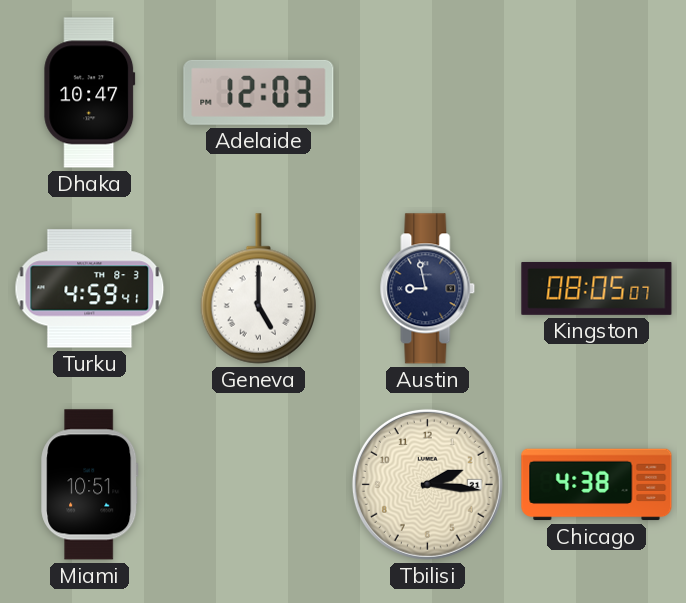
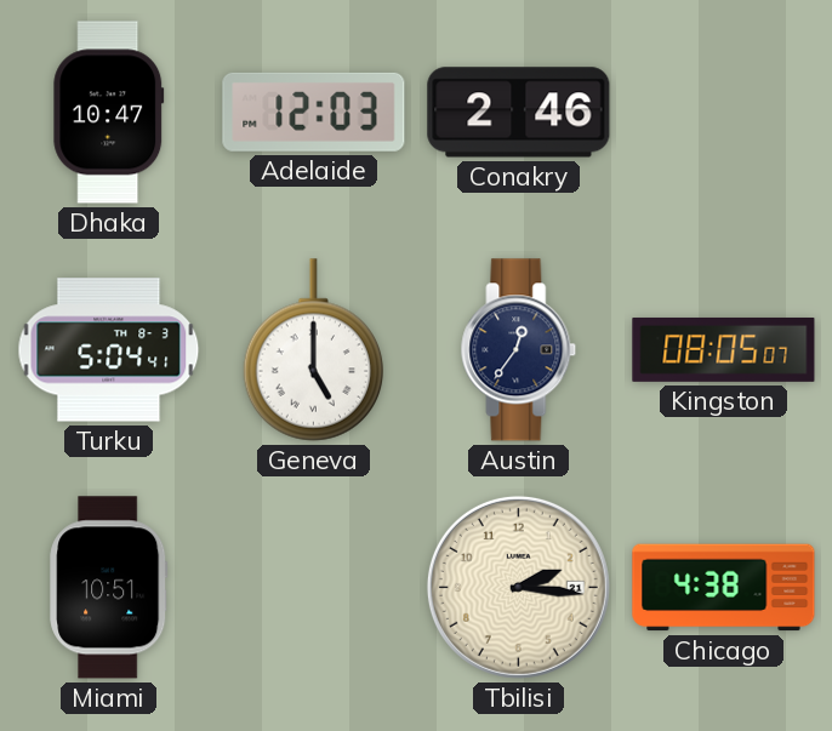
Conakry: none -> 2:46
Turku: 4:59 -> 5:04
Austin: 8:58 -> 12:36
